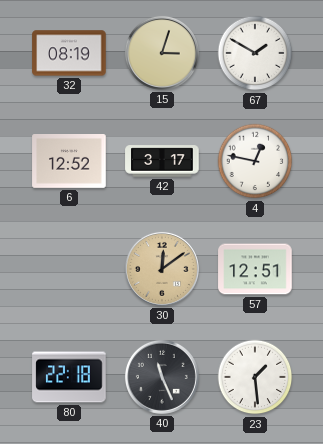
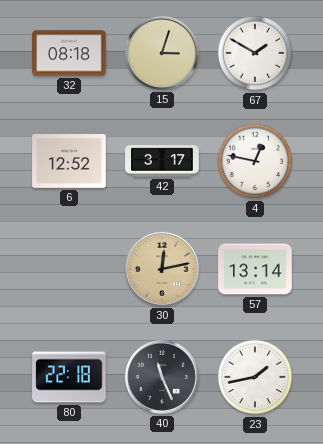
32: 08:19 -> 08:18
30: 12:09 -> 12:13
57: 12:51 -> 13:14
23: 1:29 -> 1:43
